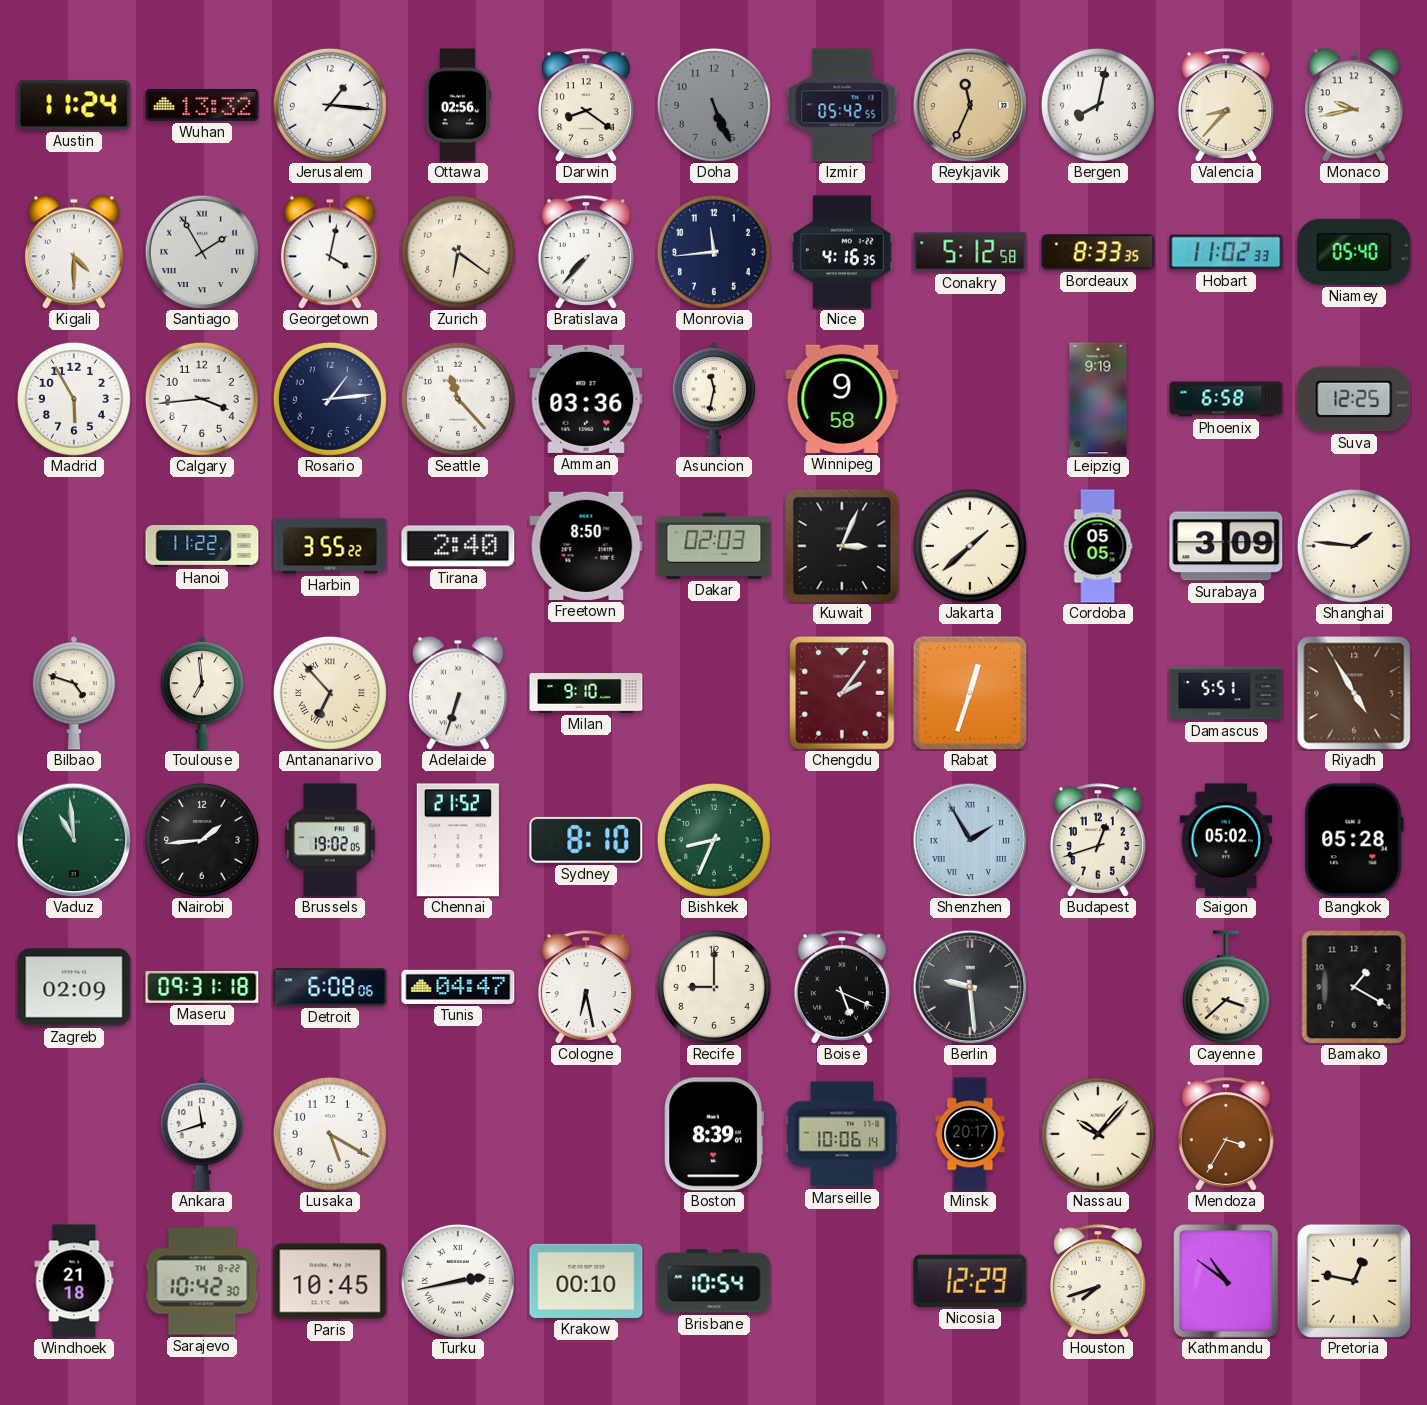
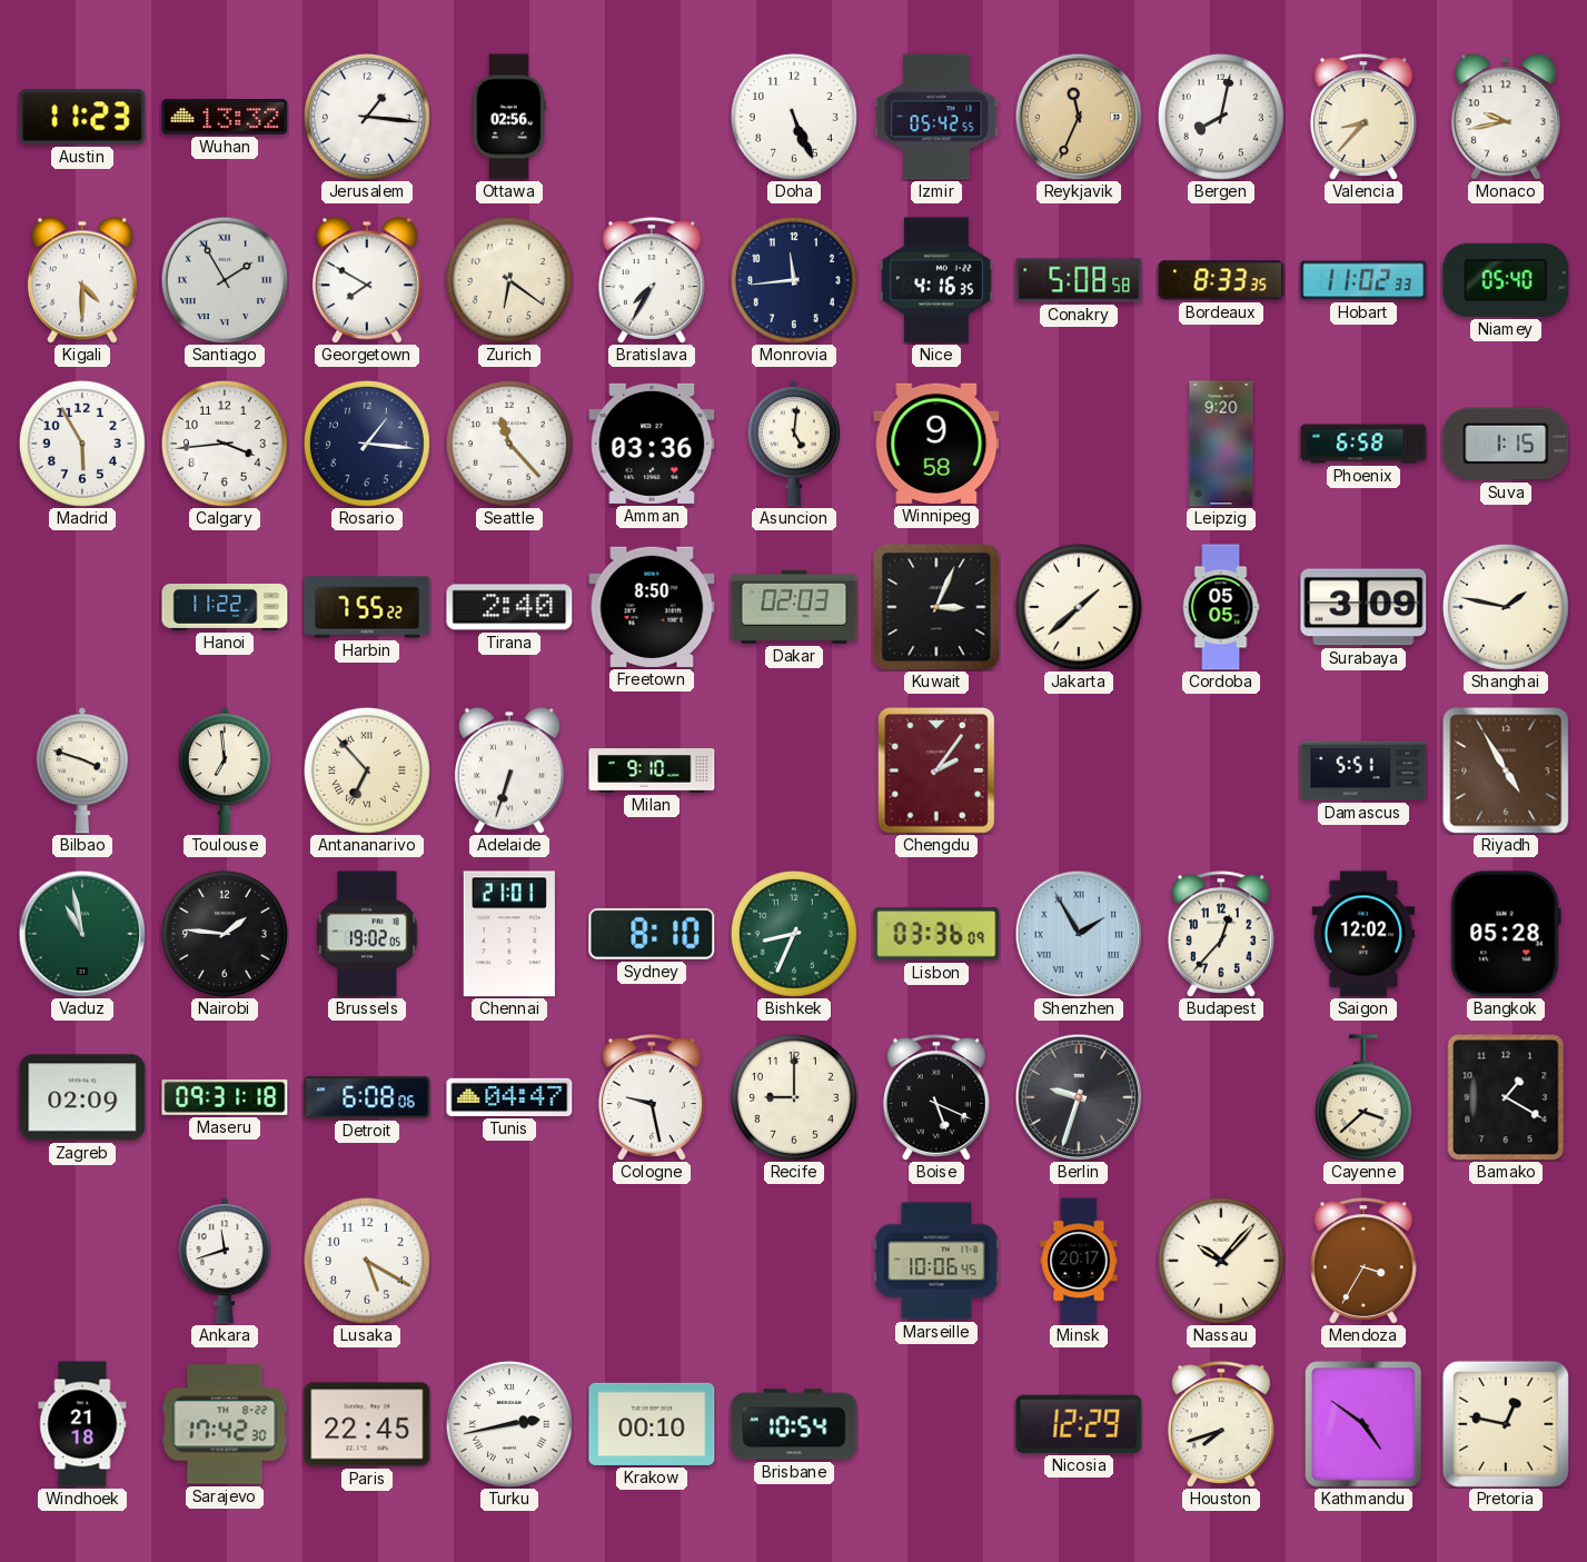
Austin: 11:24 -> 11:23
Darwin: 8:21 -> none
Doha dial: grey -> white
Georgetown: 4:02 -> 7:50
Bratislava: 7:37 -> 7:35
Conakry: 5:12 -> 5:08
Rosario: 1:14 -> 1:16
Asuncion: 11:32 -> 5:01
Leipzig: 9:19 -> 9:20
Suva: 12:25 -> 1:15
Harbin: 3:55 -> 7:55
Shanghai: 1:46 -> 1:47
Bilbao: 4:48 -> 3:48
Rabat: 12:33 -> none
Vaduz: 10:59 -> 10:58
Nairobi: 1:44 -> 1:46
Chennai: 21:52 -> 21:01
Lisbon: none -> 03:36
Budapest: 12:42 -> 12:37
Saigon: 05:02 -> 12:02
Cologne: 6:28 -> 9:28
Berlin: 9:29 -> 9:33
Boston: 8:39 -> none
Marseille: 10:06:14 -> 10:06:45
Sarajevo: 10:42 -> 17:42
Paris: 10:45 -> 22:45
Kathmandu: 10:51 -> 4:51
